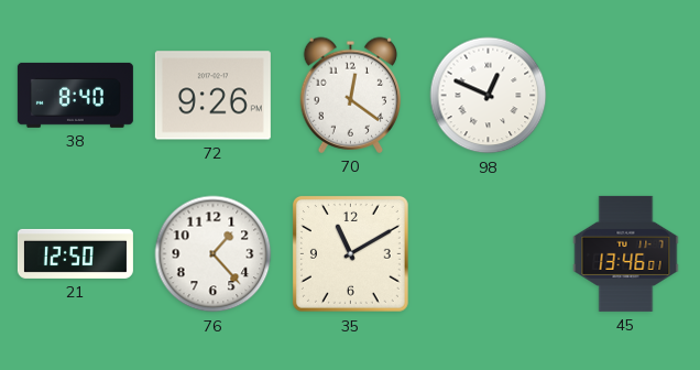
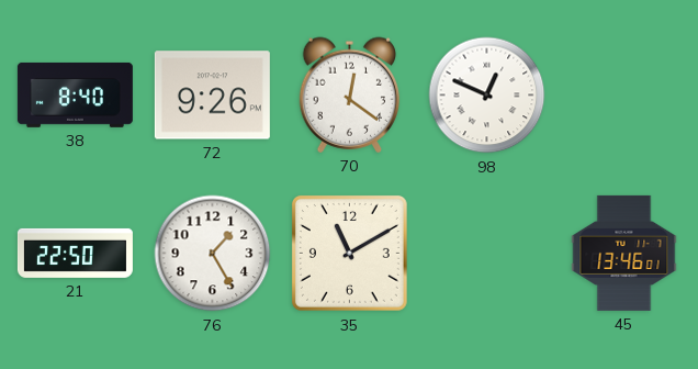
21: 12:50 -> 22:50
76: 1:23 -> 1:25
